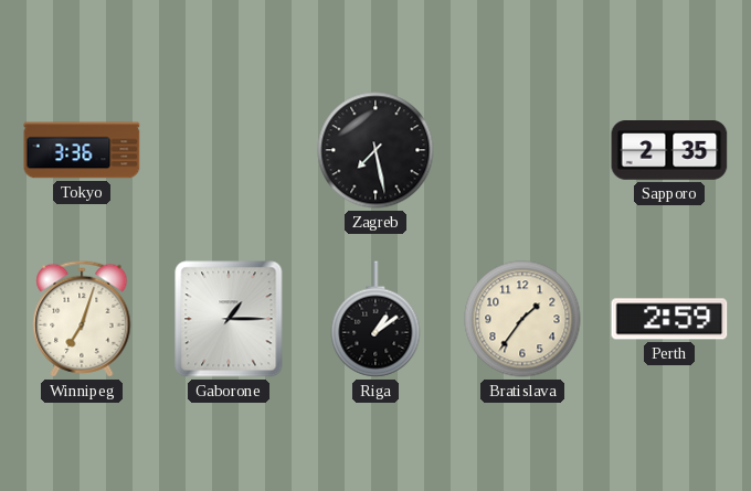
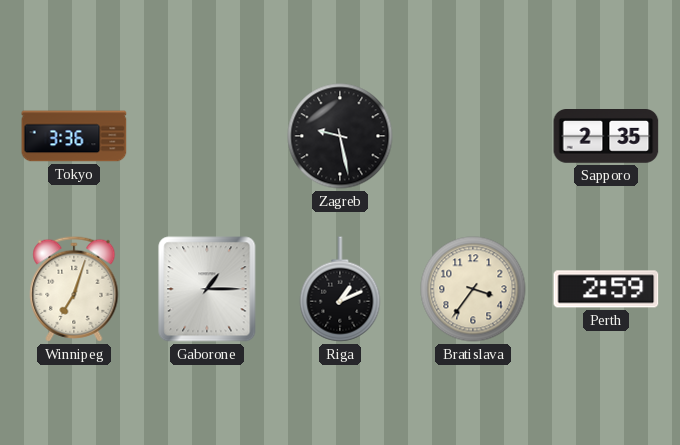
Zagreb: 7:28 -> 9:28
Riga: 1:09 -> 1:11
Bratislava: 1:36 -> 3:36
